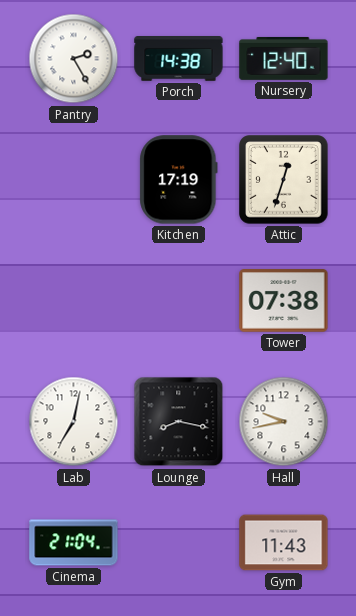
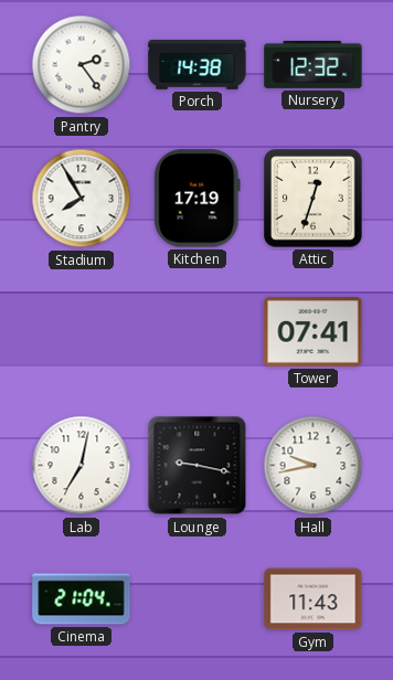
Pantry: 2:25 -> 2:24
Nursery: 12:40 -> 12:32
Stadium: none -> 7:55
Tower: 07:38 -> 07:41
Lounge: 8:17 -> 9:17
